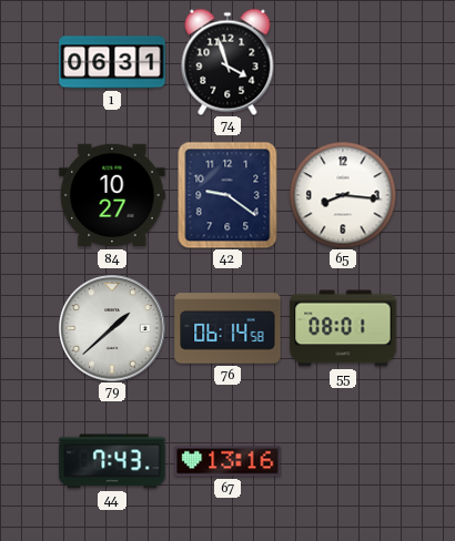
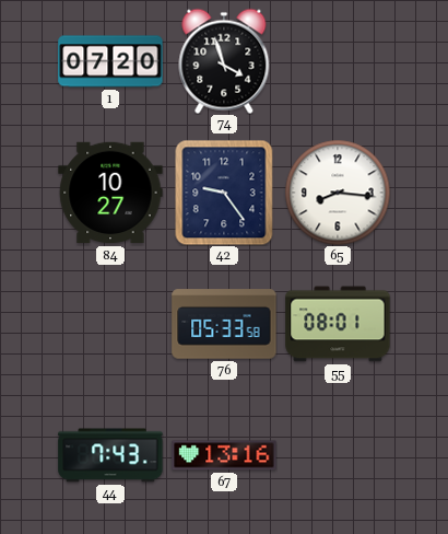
1: 06:31 -> 07:20
42: 9:21 -> 9:24
79: 1:38 -> none
76: 06:14 -> 05:33
